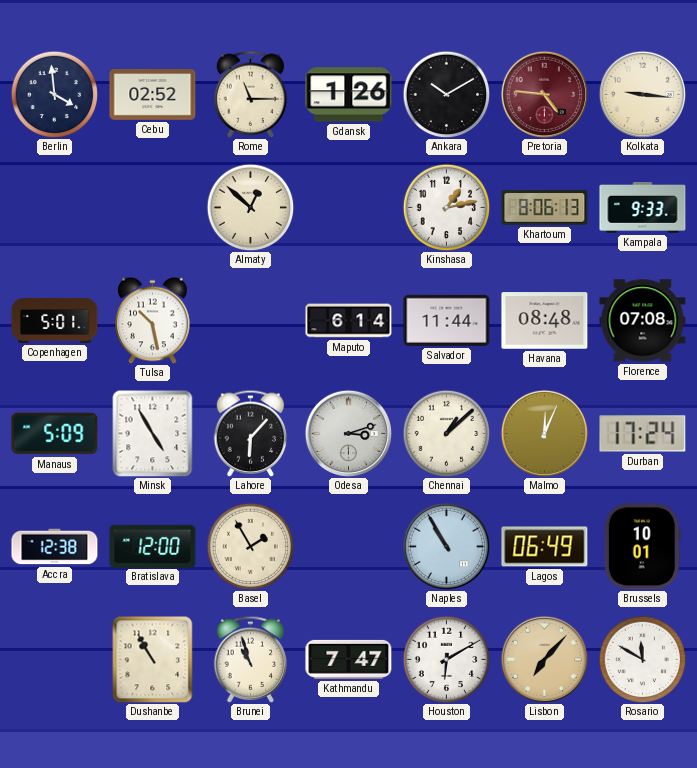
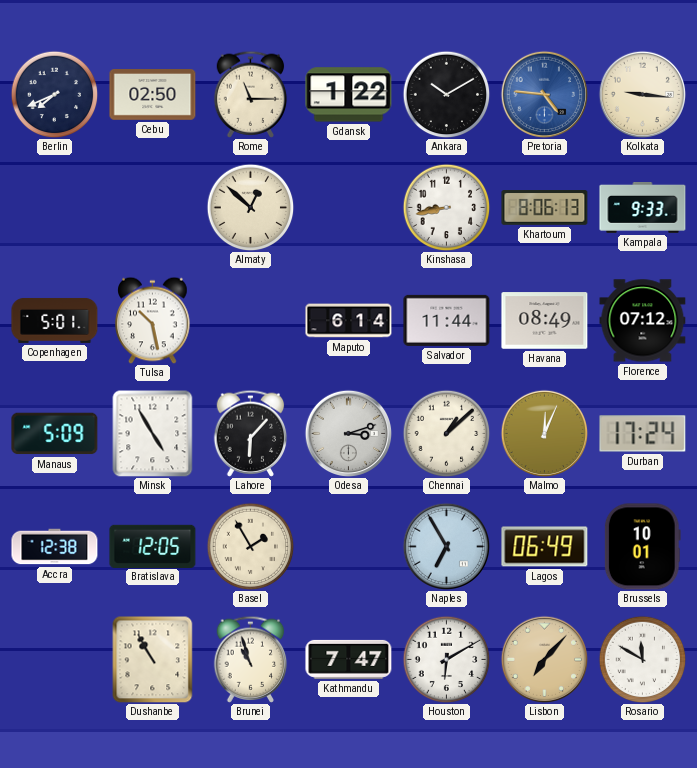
Berlin: 3:59 -> 7:41
Cebu: 02:52 -> 02:50
Gdansk: 1:26 -> 1:22
Pretoria dial: burgundy -> blue
Kinshasa: 1:13 -> 8:43
Havana: 08:48 -> 08:49
Florence: 07:08 -> 07:12
Bratislava: 12:00 -> 12:05
Naples: 10:55 -> 6:55
